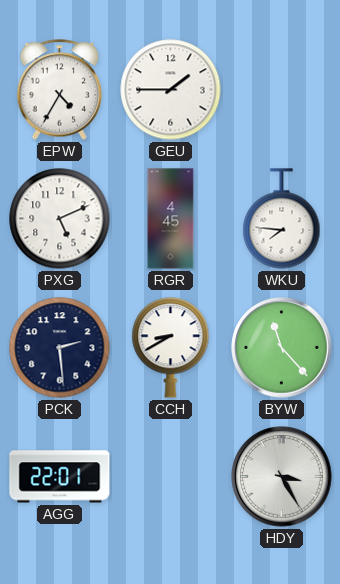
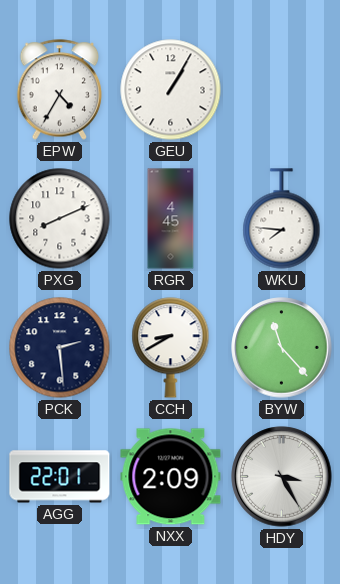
GEU: 1:45 -> 1:05
PXG: 5:11 -> 8:11
NXX: none -> 2:09
